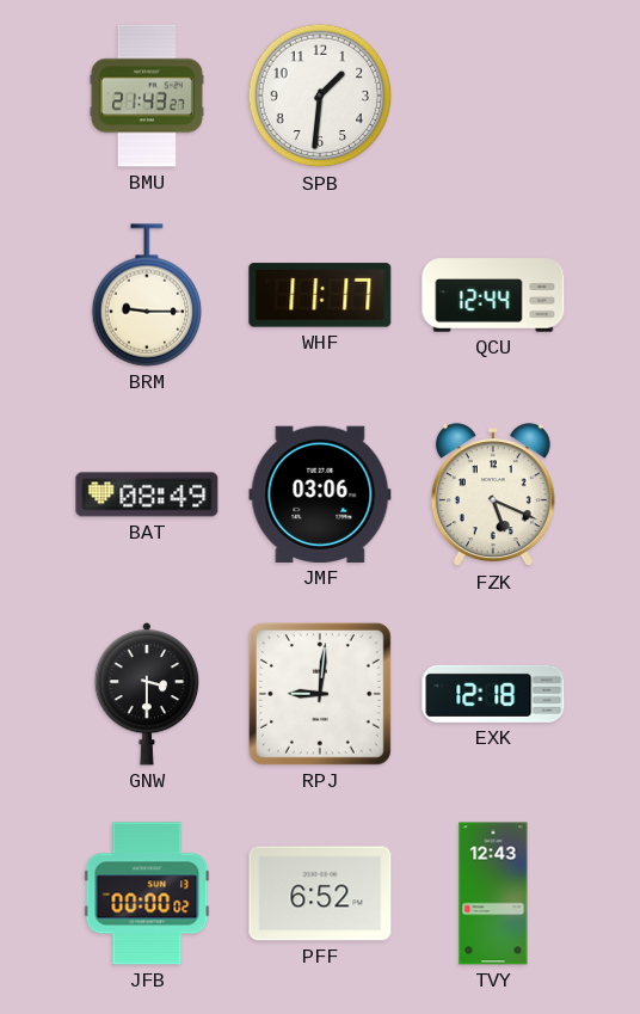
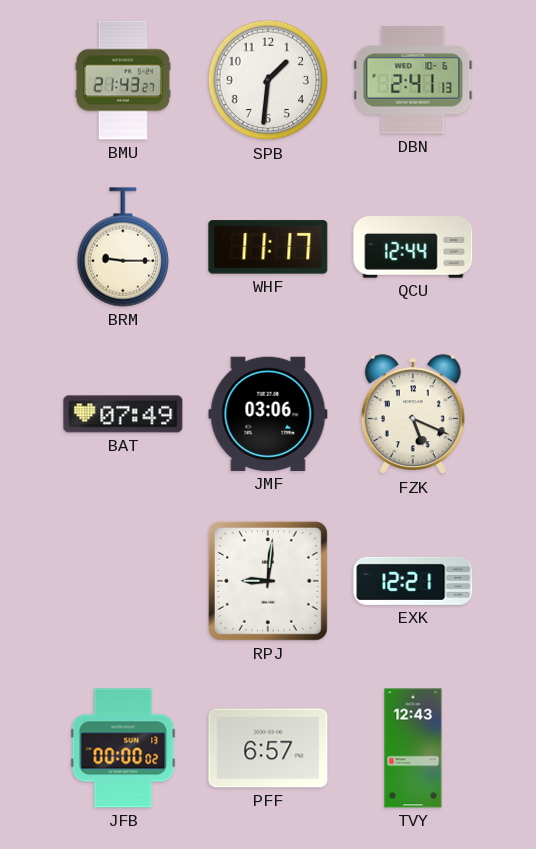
DBN: none -> 2:41
BAT: 08:49 -> 07:49
GNW: 3:30 -> none
EXK: 12:18 -> 12:21
PFF: 6:52 -> 6:57
